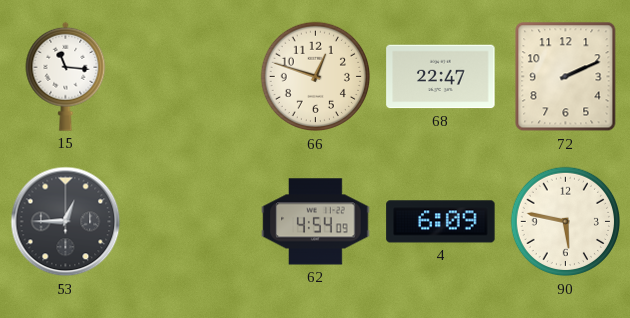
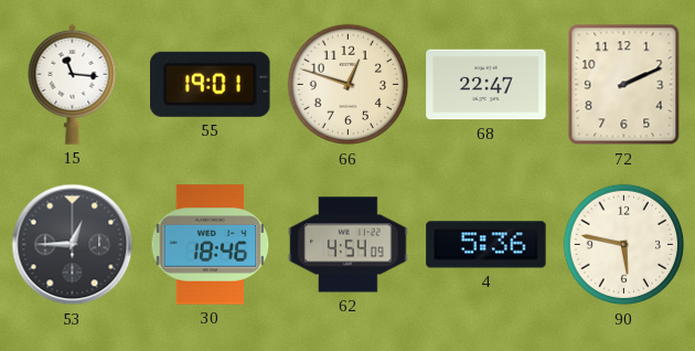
55: none -> 19:01
30: none -> 18:46
4: 6:09 -> 5:36
